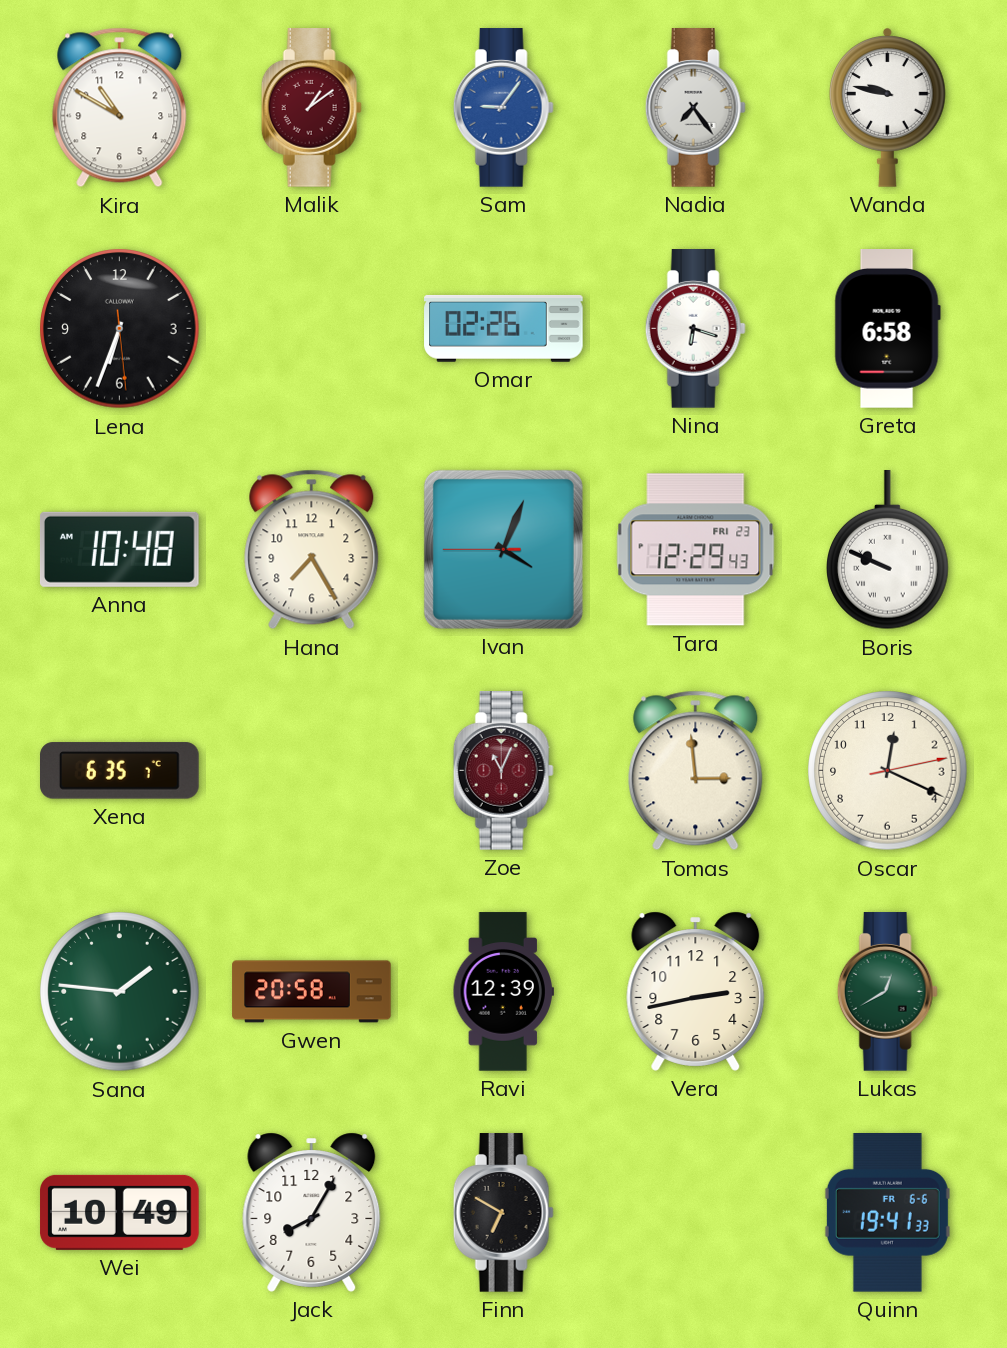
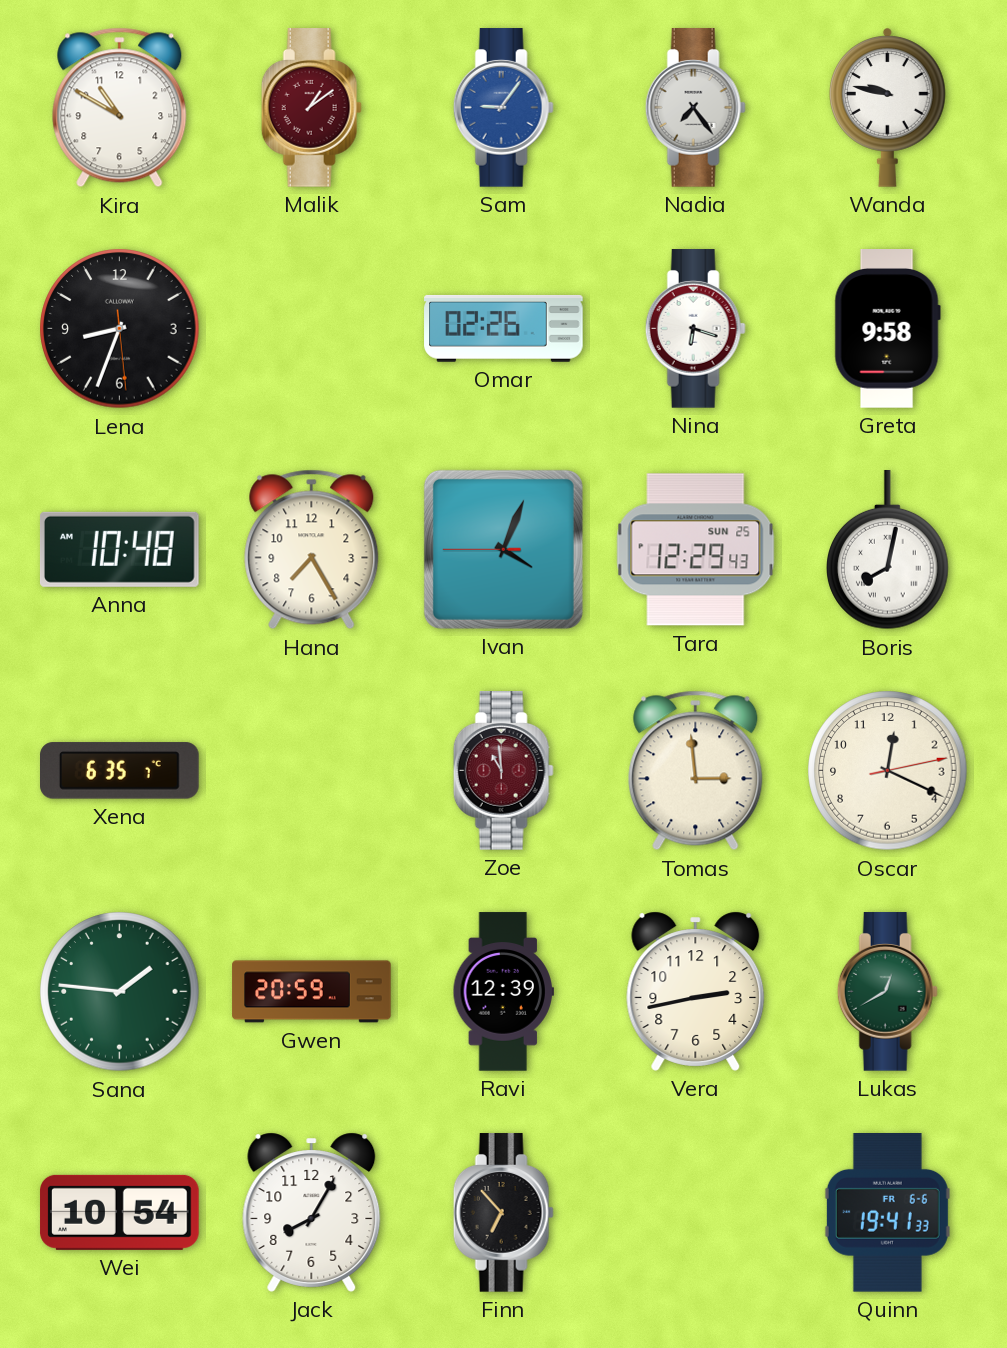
Lena: 6:33 -> 8:33
Greta: 6:58 -> 9:58
Tara date: FRI 23 -> SUN 25
Boris: 9:49 -> 8:02
Zoe: 11:04 -> 10:59
Gwen: 20:58 -> 20:59
Wei: 10:49 -> 10:54
Finn: 6:50 -> 6:53
